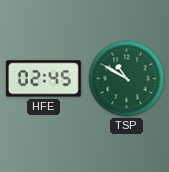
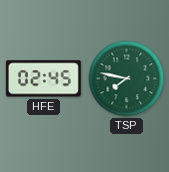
TSP: 10:50 -> 7:47
